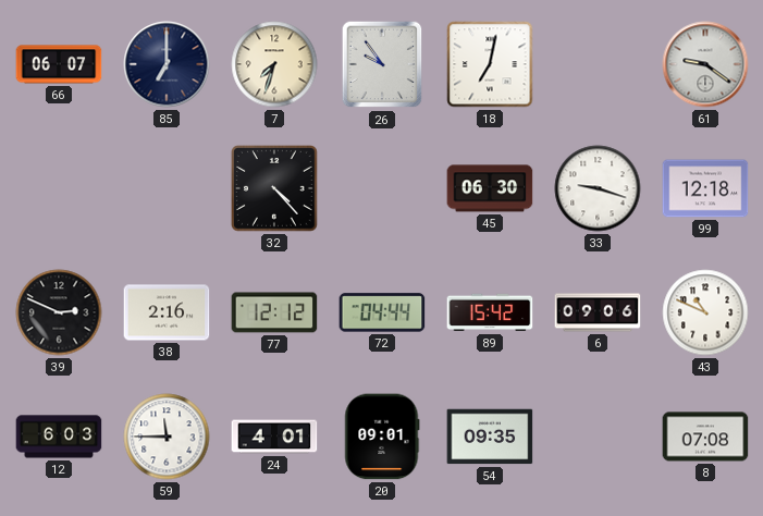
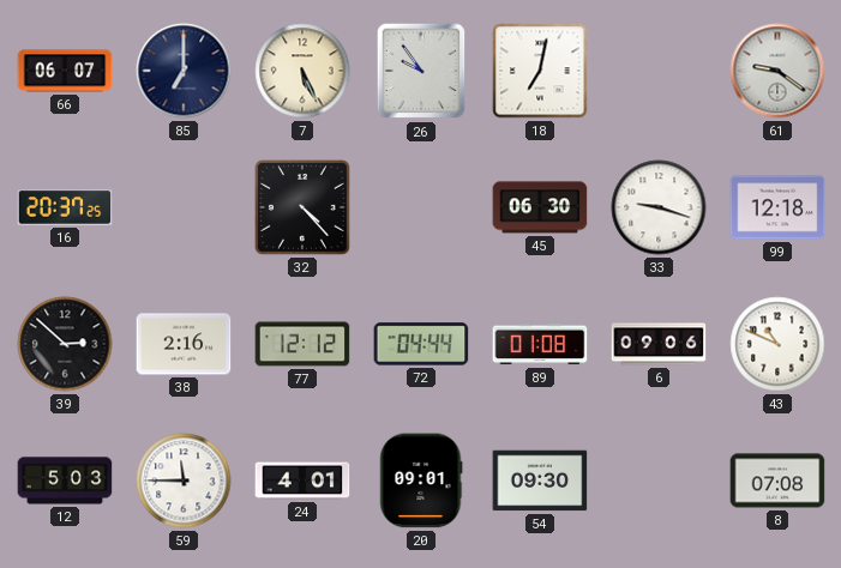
7: 7:33 -> 5:26
16: none -> 20:37
39: 2:49 -> 2:52
89: 15:42 -> 01:08
12: 6:03 -> 5:03
54: 09:35 -> 09:30
